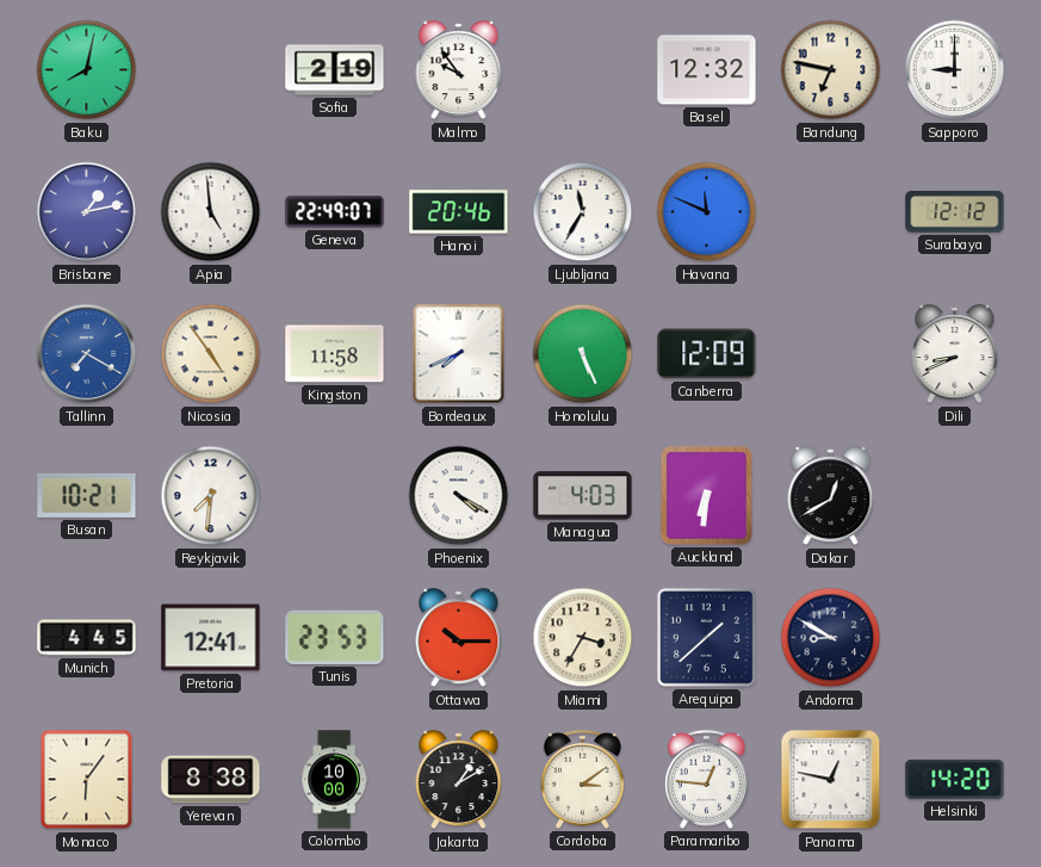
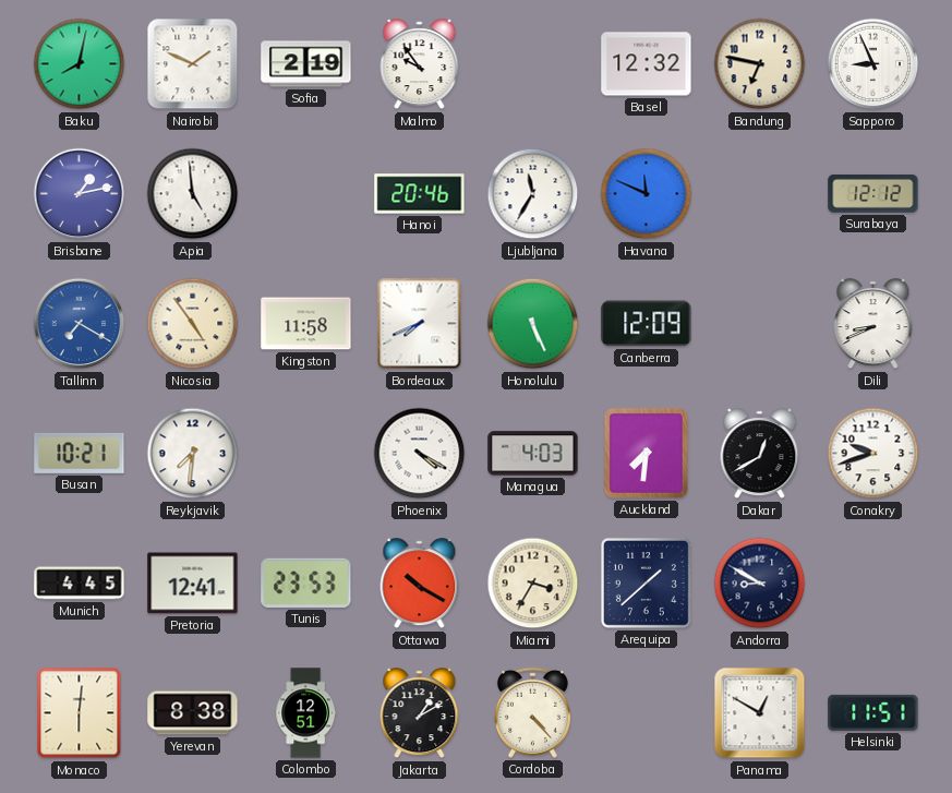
Nairobi: none -> 1:49
Sapporo: 9:00 -> 8:56
Geneva: 22:49 -> none
Auckland: 6:31 -> 7:31
Conakry: none -> 9:42
Ottawa: 10:15 -> 10:20
Monaco: 6:06 -> 6:01
Colombo: 10:00 -> 12:51
Cordoba: 3:09 -> 4:23
Paramaribo: 12:46 -> none
Panama: 12:47 -> 12:50
Helsinki: 14:20 -> 11:51
